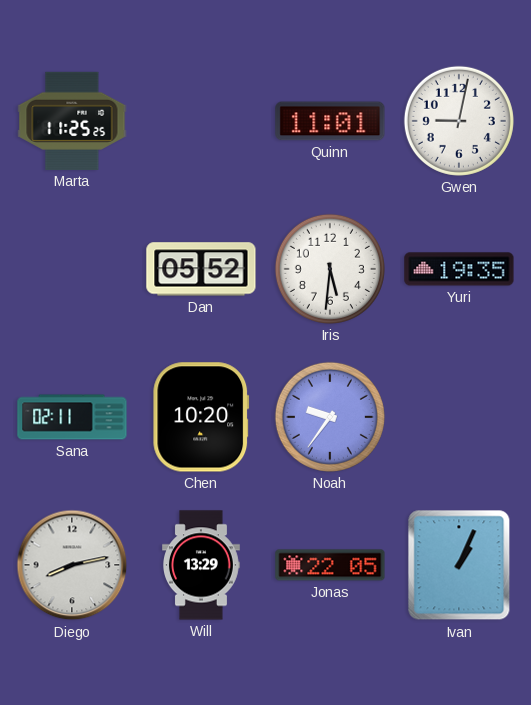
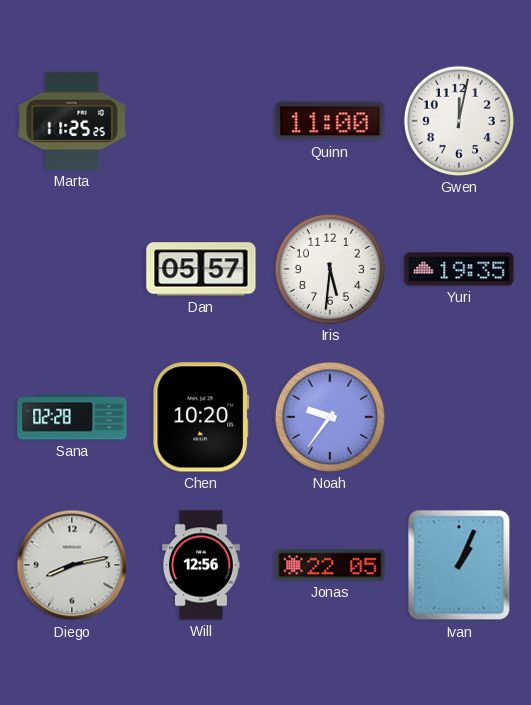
Quinn: 11:01 -> 11:00
Gwen: 9:02 -> 12:02
Dan: 05:52 -> 05:57
Sana: 02:11 -> 02:28
Will: 13:29 -> 12:56
